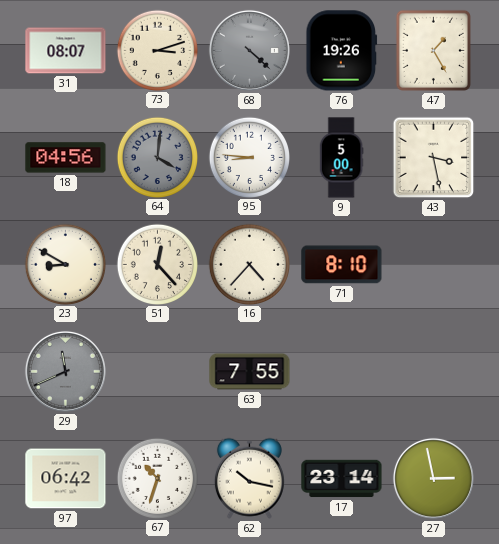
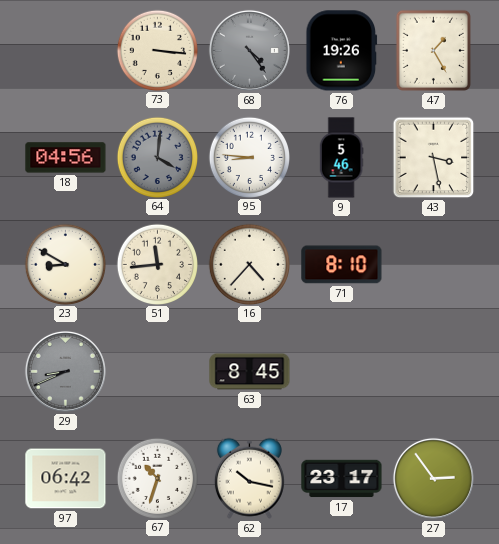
31: 08:07 -> none
73: 3:12 -> 3:16
68: 4:22 -> 4:24
9: 5:00 -> 5:46
51: 12:23 -> 11:44
29: 11:41 -> 8:41
63: 7:55 -> 8:45
17: 23:14 -> 23:17
27: 2:58 -> 2:54
